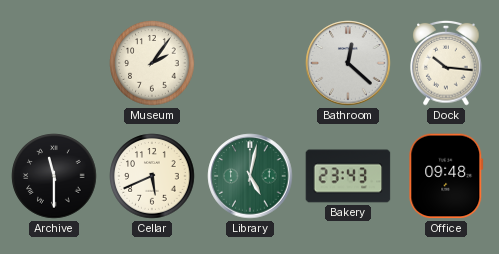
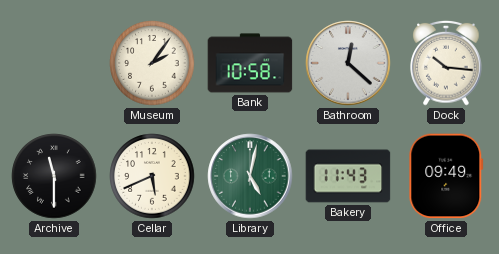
Bank: none -> 10:58
Bakery: 23:43 -> 11:43
Office: 09:48 -> 09:49
